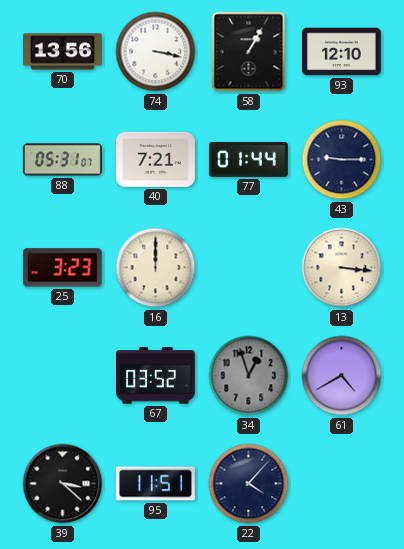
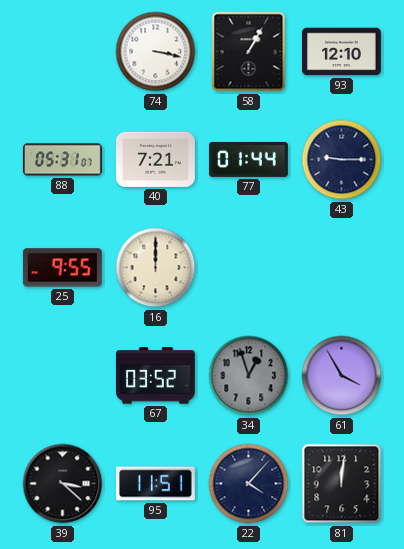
70: 13:56 -> none
25: 3:23 -> 9:55
13: 3:16 -> none
61: 4:40 -> 3:55
81: none -> 12:01
